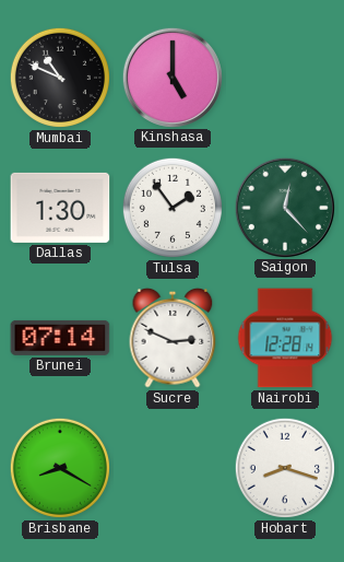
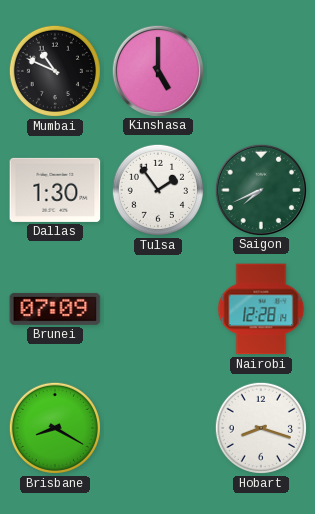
Saigon: 12:23 -> 7:41
Brunei: 07:14 -> 07:09
Sucre: 2:49 -> none
